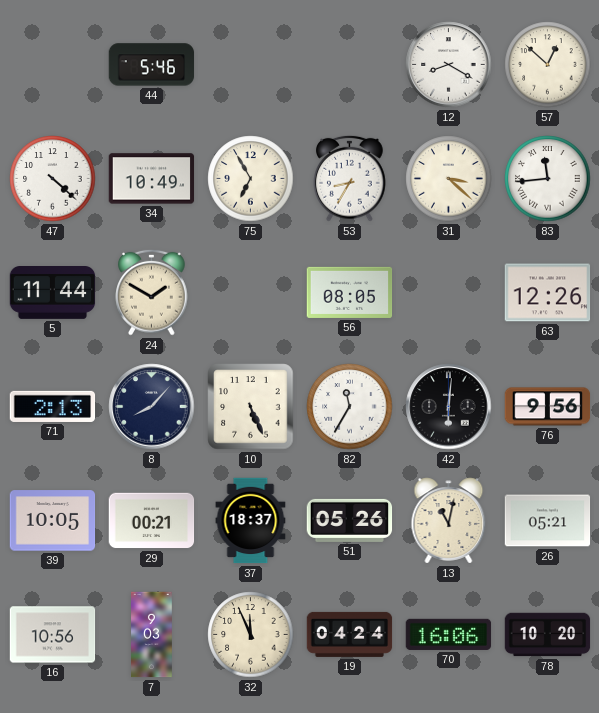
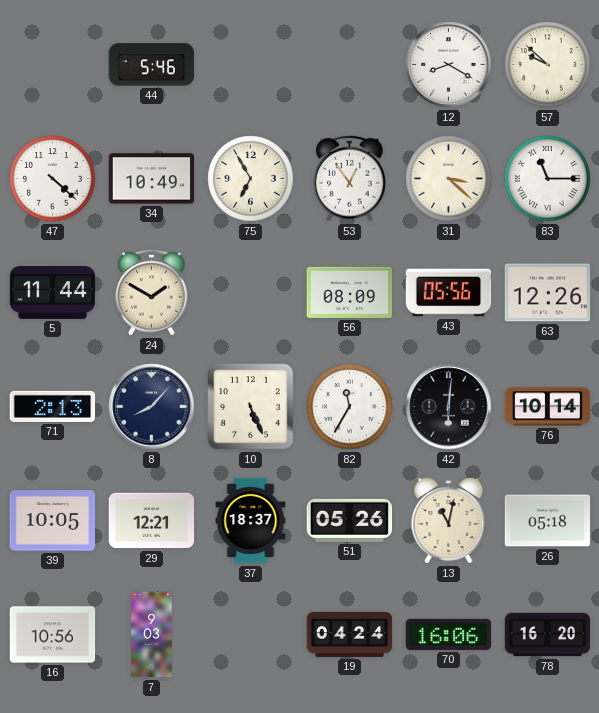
57: 12:52 -> 9:52
53: 8:35 -> 12:54
83: 11:44 -> 11:15
56: 08:05 -> 08:09
43: none -> 05:56
76: 9:56 -> 10:14
29: 00:21 -> 12:21
26: 05:21 -> 05:18
32: 11:56 -> none
78: 10:20 -> 16:20
